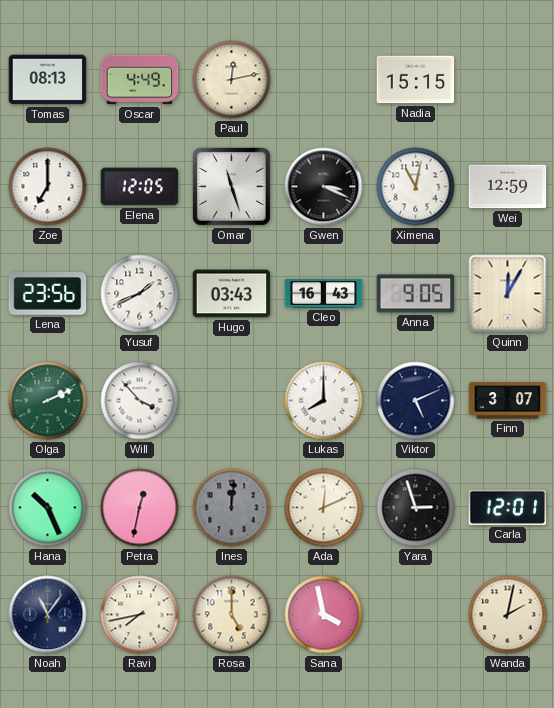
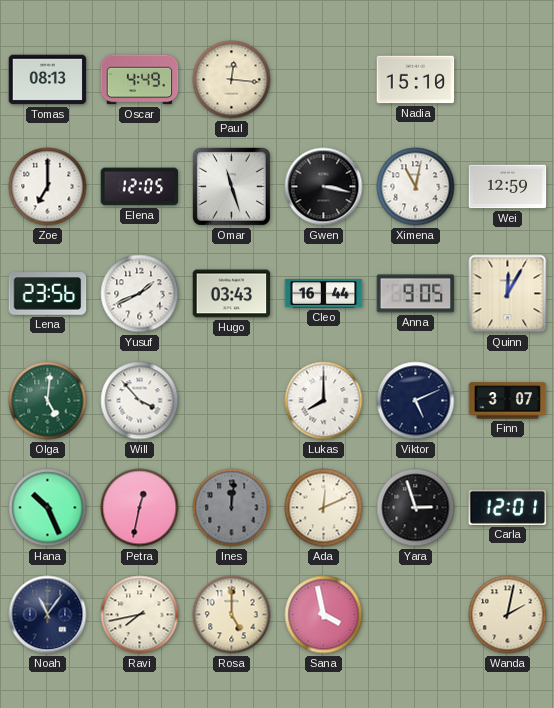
Paul: 12:13 -> 12:16
Nadia: 15:15 -> 15:10
Gwen: 3:19 -> 3:17
Cleo: 16:43 -> 16:44
Olga: 2:11 -> 5:01
